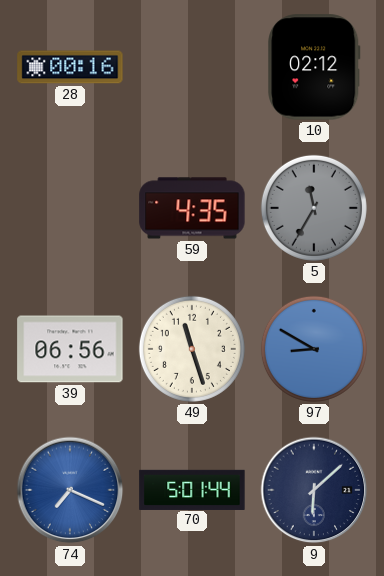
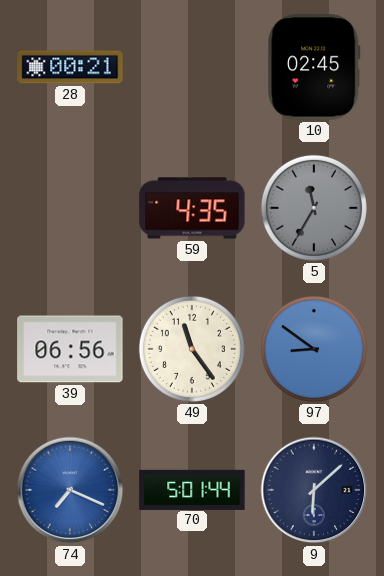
28: 00:16 -> 00:21
10: 02:12 -> 02:45
49: 11:27 -> 11:24
97: 8:50 -> 8:51
